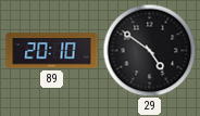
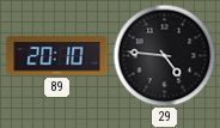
29: 4:51 -> 4:46
